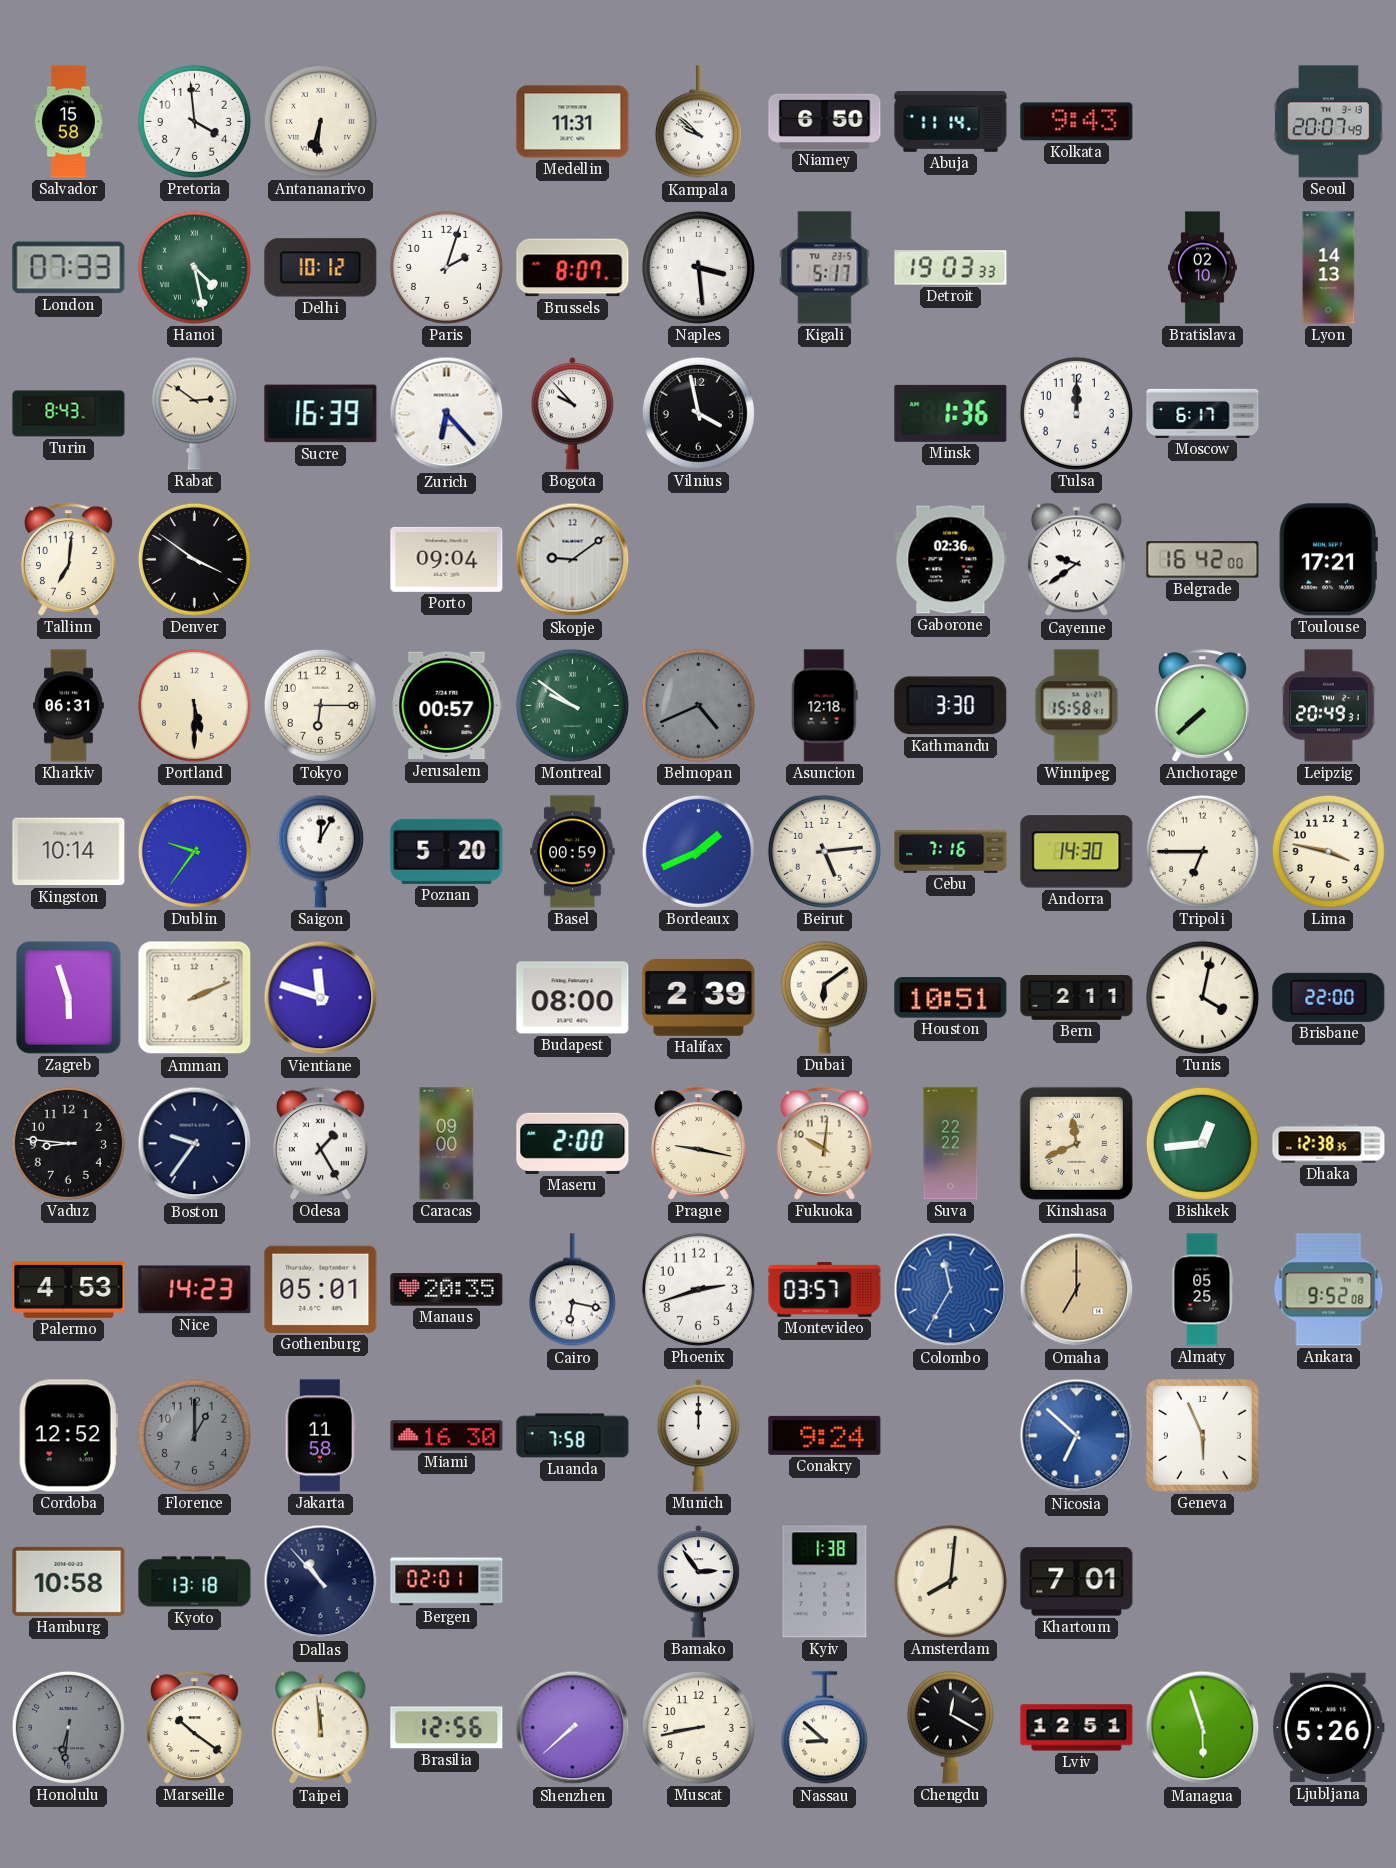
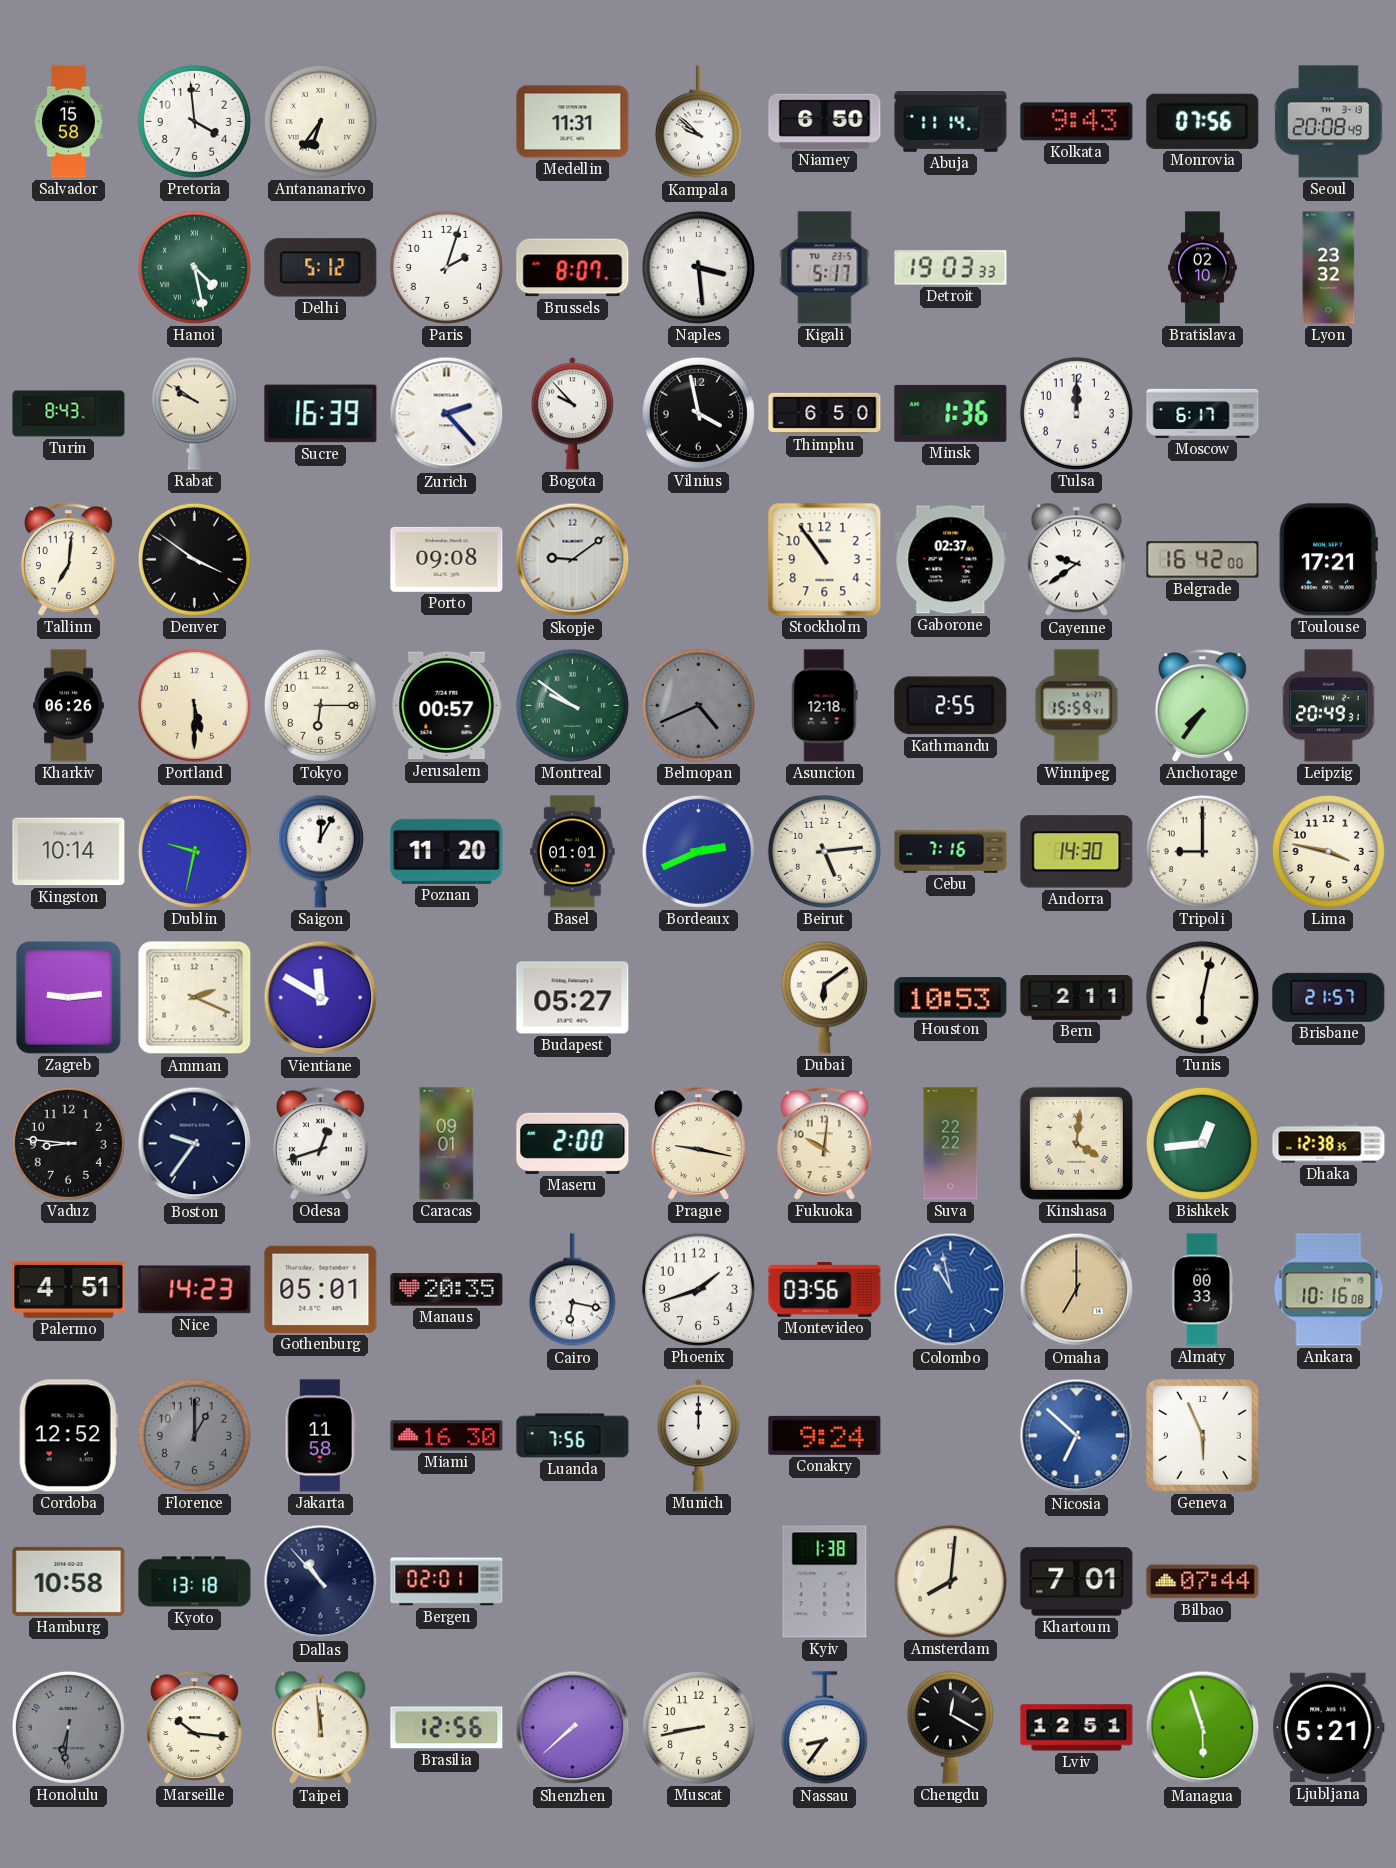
Antananarivo: 6:31 -> 6:36
Monrovia: none -> 07:56
Seoul: 20:07 -> 20:08
London: 07:33 -> none
Delhi: 10:12 -> 5:12
Lyon: 14:13 -> 23:32
Rabat: 2:51 -> 9:51
Zurich: 6:23 -> 2:23
Thimphu: none -> 6:50
Porto: 09:04 -> 09:08
Stockholm: none -> 10:54
Gaborone: 02:36 -> 02:37
Kharkiv: 06:31 -> 06:26
Kathmandu: 3:30 -> 2:55
Winnipeg: 15:58 -> 15:59
Anchorage: 7:38 -> 7:36
Dublin: 9:36 -> 9:32
Poznan: 5:20 -> 11:20
Basel: 00:59 -> 01:01
Bordeaux: 1:41 -> 2:41
Tripoli: 6:45 -> 9:00
Zagreb: 5:57 -> 9:14
Amman: 2:11 -> 2:19
Vientiane: 11:48 -> 11:50
Budapest: 08:00 -> 05:27
Halifax: 2:39 -> none
Houston: 10:51 -> 10:53
Tunis: 4:02 -> 6:02
Brisbane: 22:00 -> 21:57
Odesa: 1:25 -> 12:42
Caracas: 09:00 -> 09:01
Kinshasa: 11:41 -> 4:01
Palermo: 4:53 -> 4:51
Phoenix: 2:42 -> 1:42
Montevideo: 03:57 -> 03:56
Colombo: 11:35 -> 10:58
Almaty: 05:25 -> 00:33
Ankara: 9:52 -> 10:16
Luanda: 7:58 -> 7:56
Bamako: 2:54 -> none
Bilbao: none -> 07:44
Marseille: 10:21 -> 10:16
Nassau: 8:52 -> 8:36
Ljubljana: 5:26 -> 5:21
